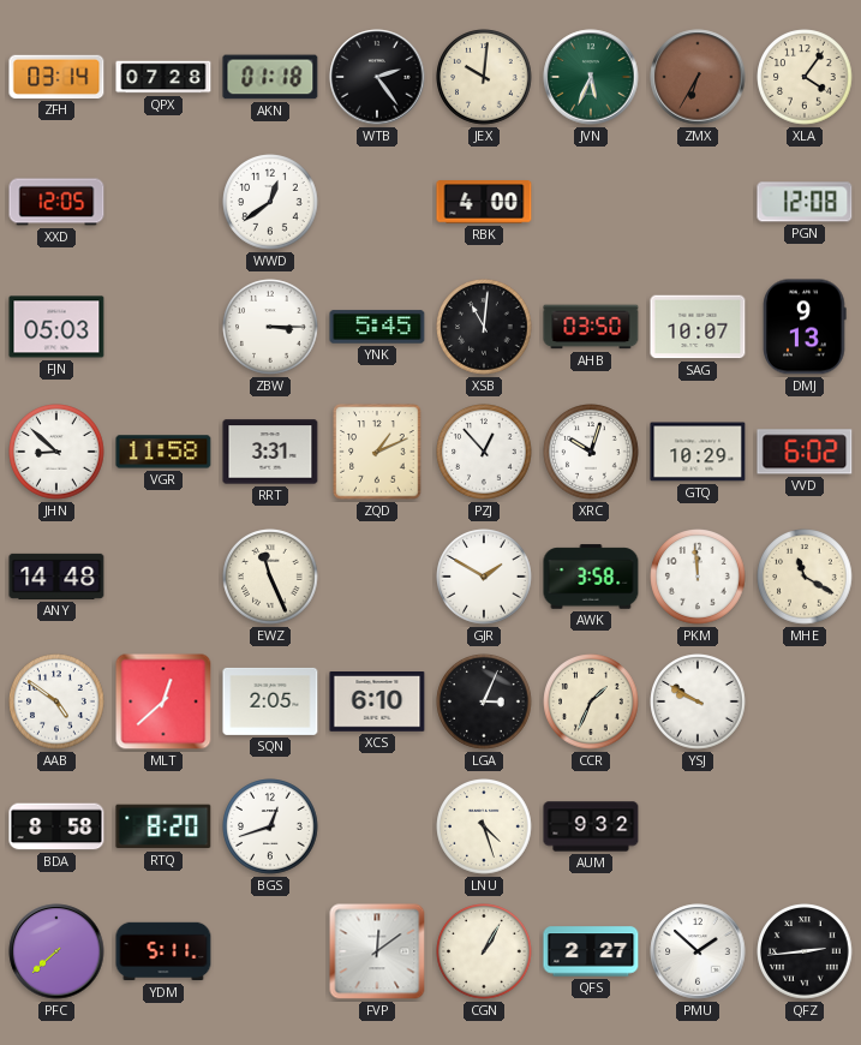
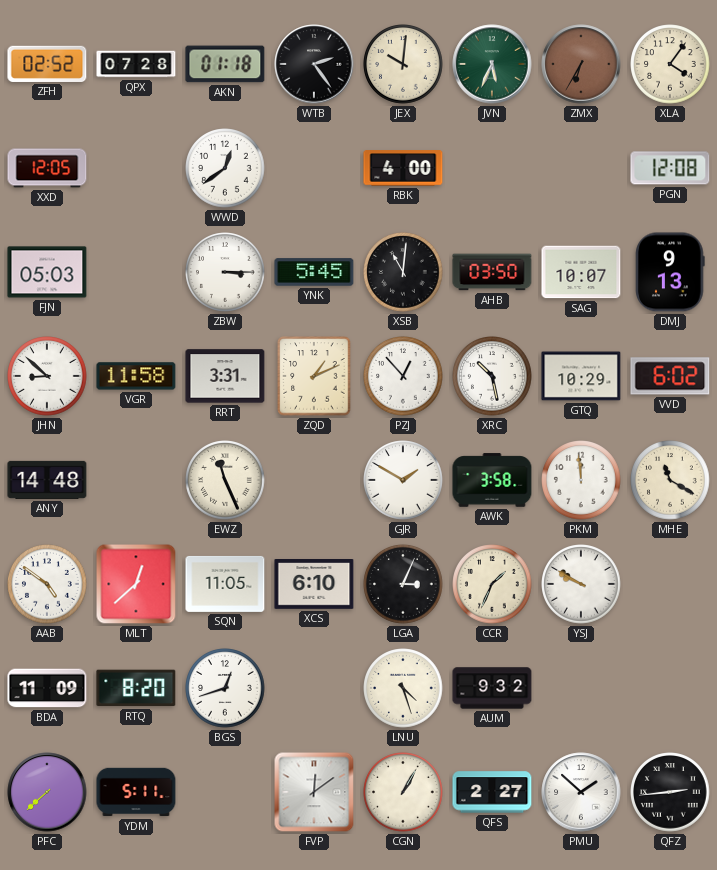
ZFH: 03:14 -> 02:52
XRC: 10:03 -> 10:28
SQN: 2:05 -> 11:05
BDA: 8:58 -> 11:09
